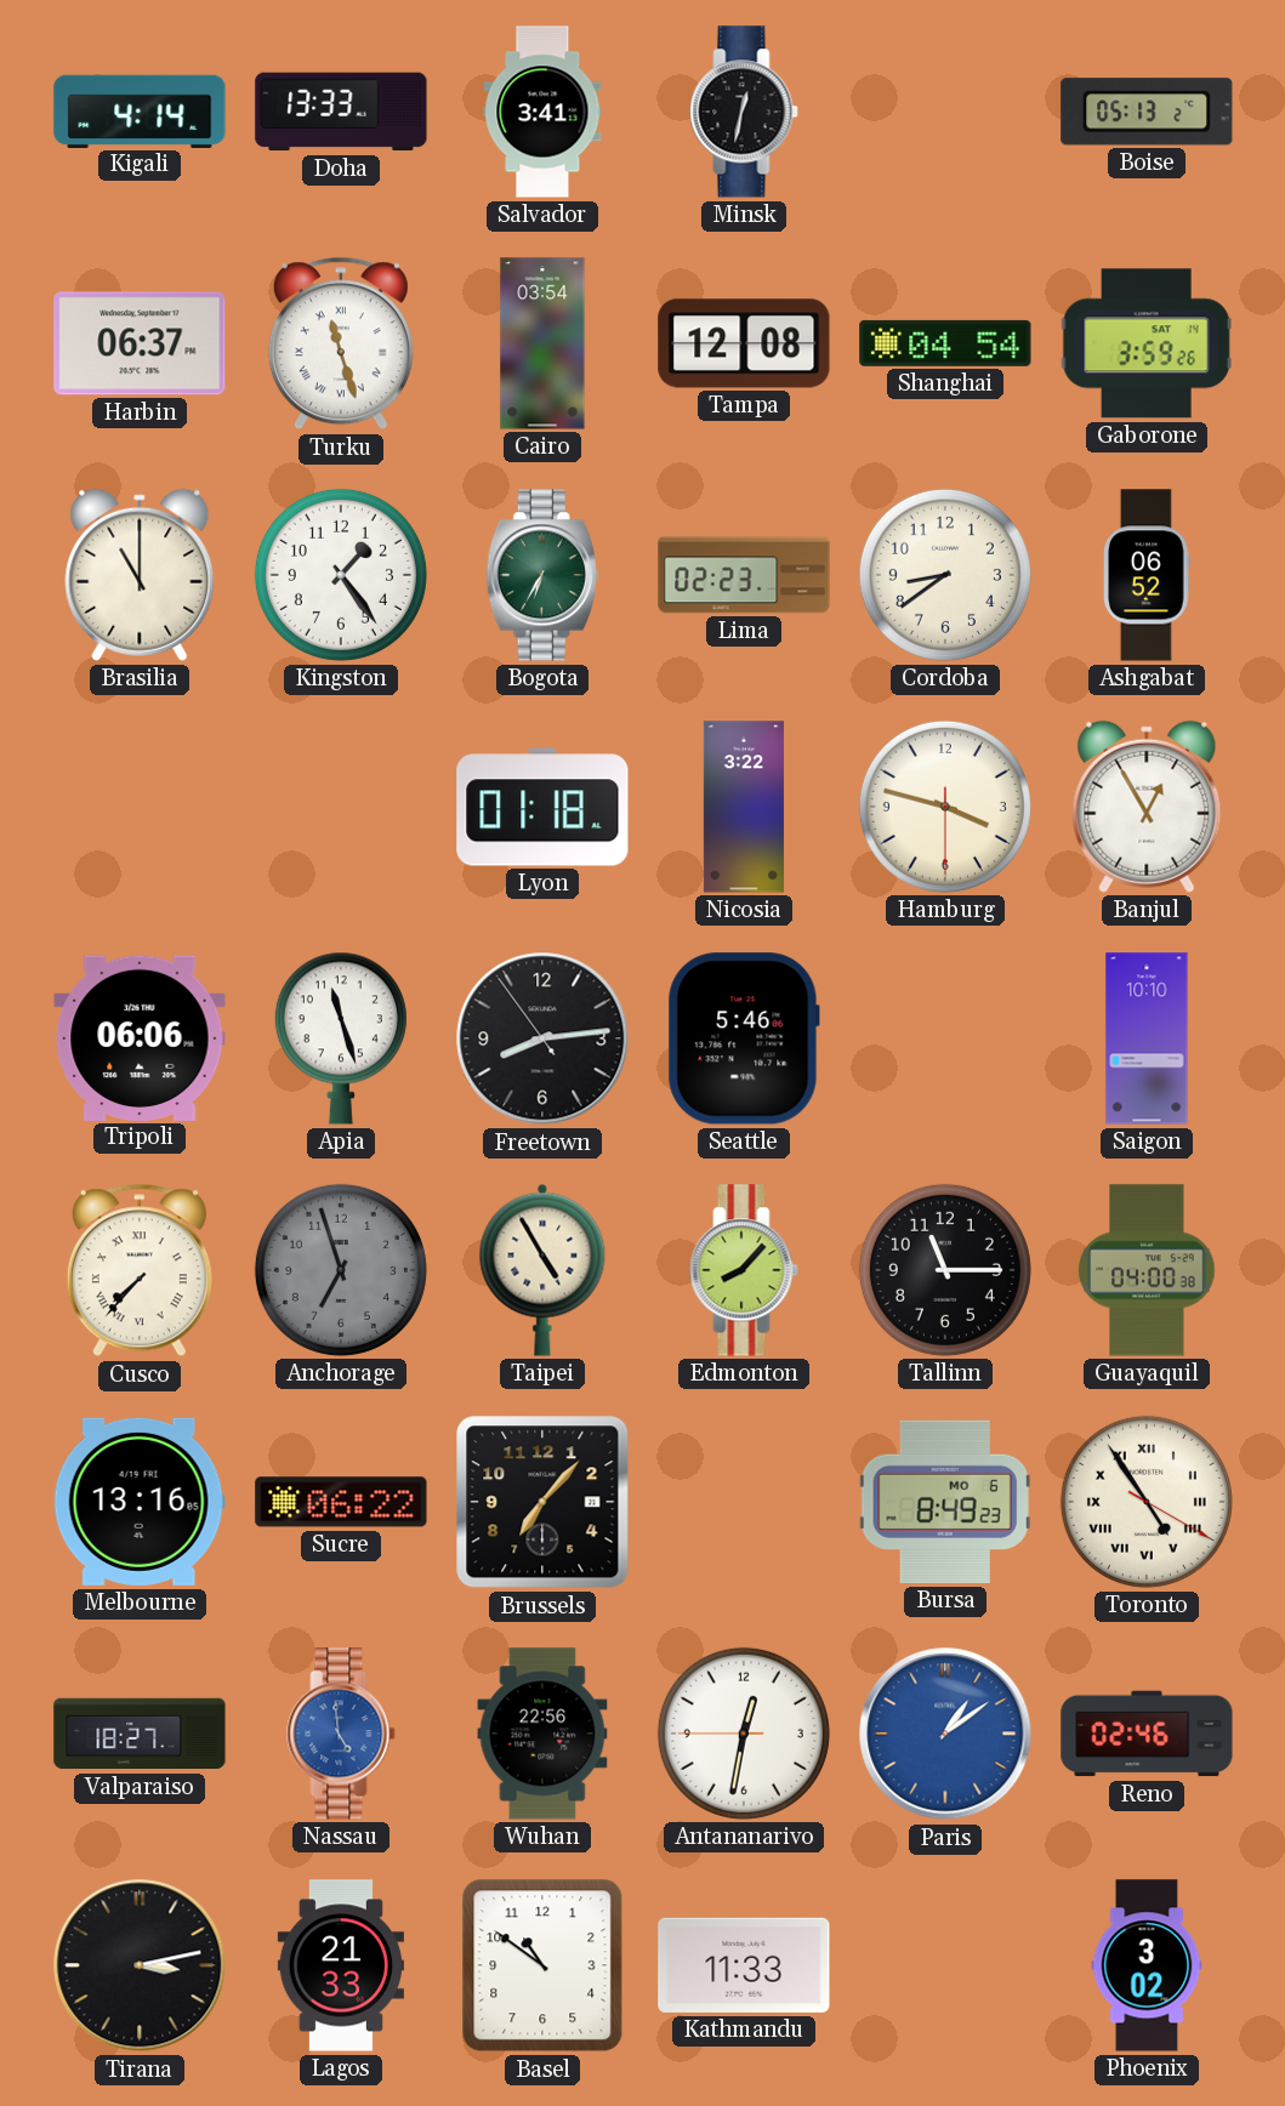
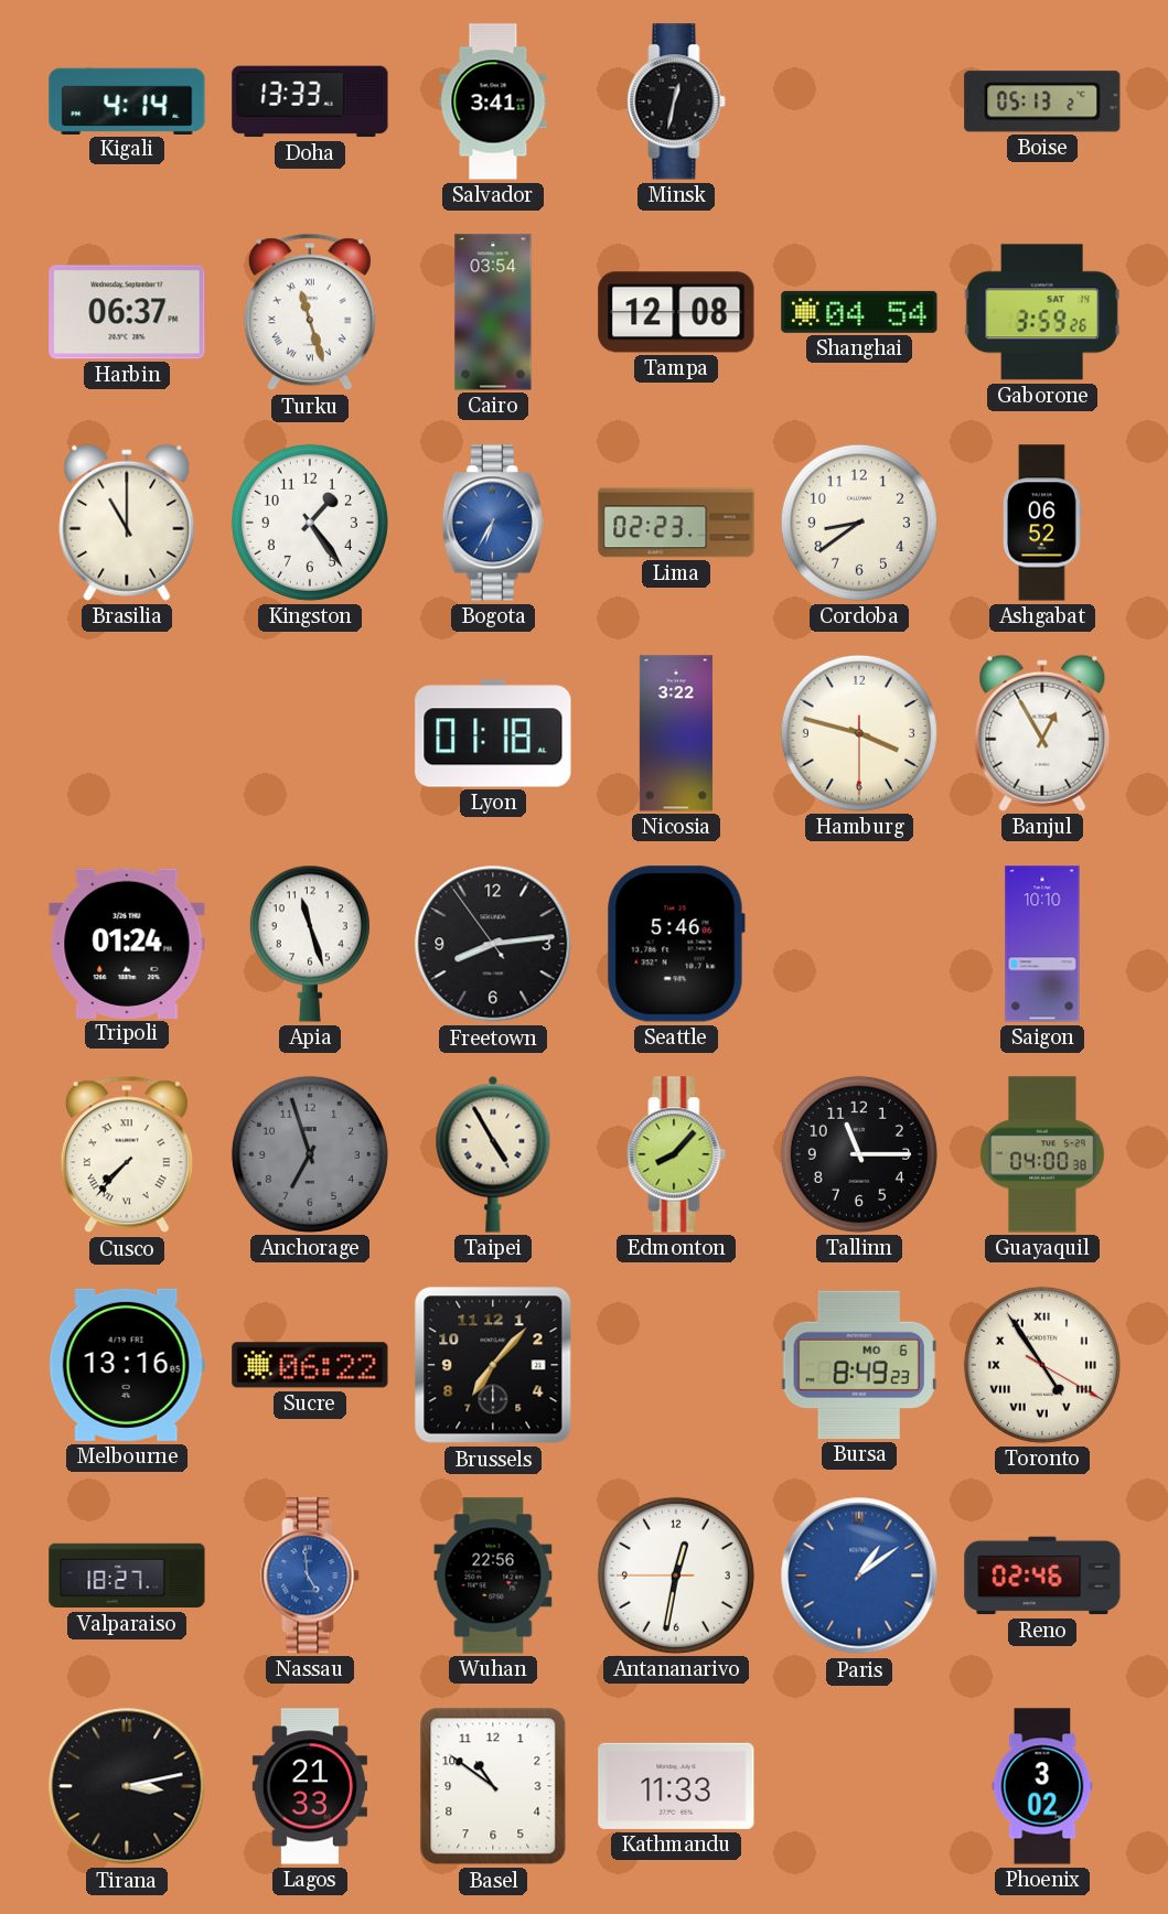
Bogota dial: green -> blue
Tripoli: 06:06 -> 01:24
